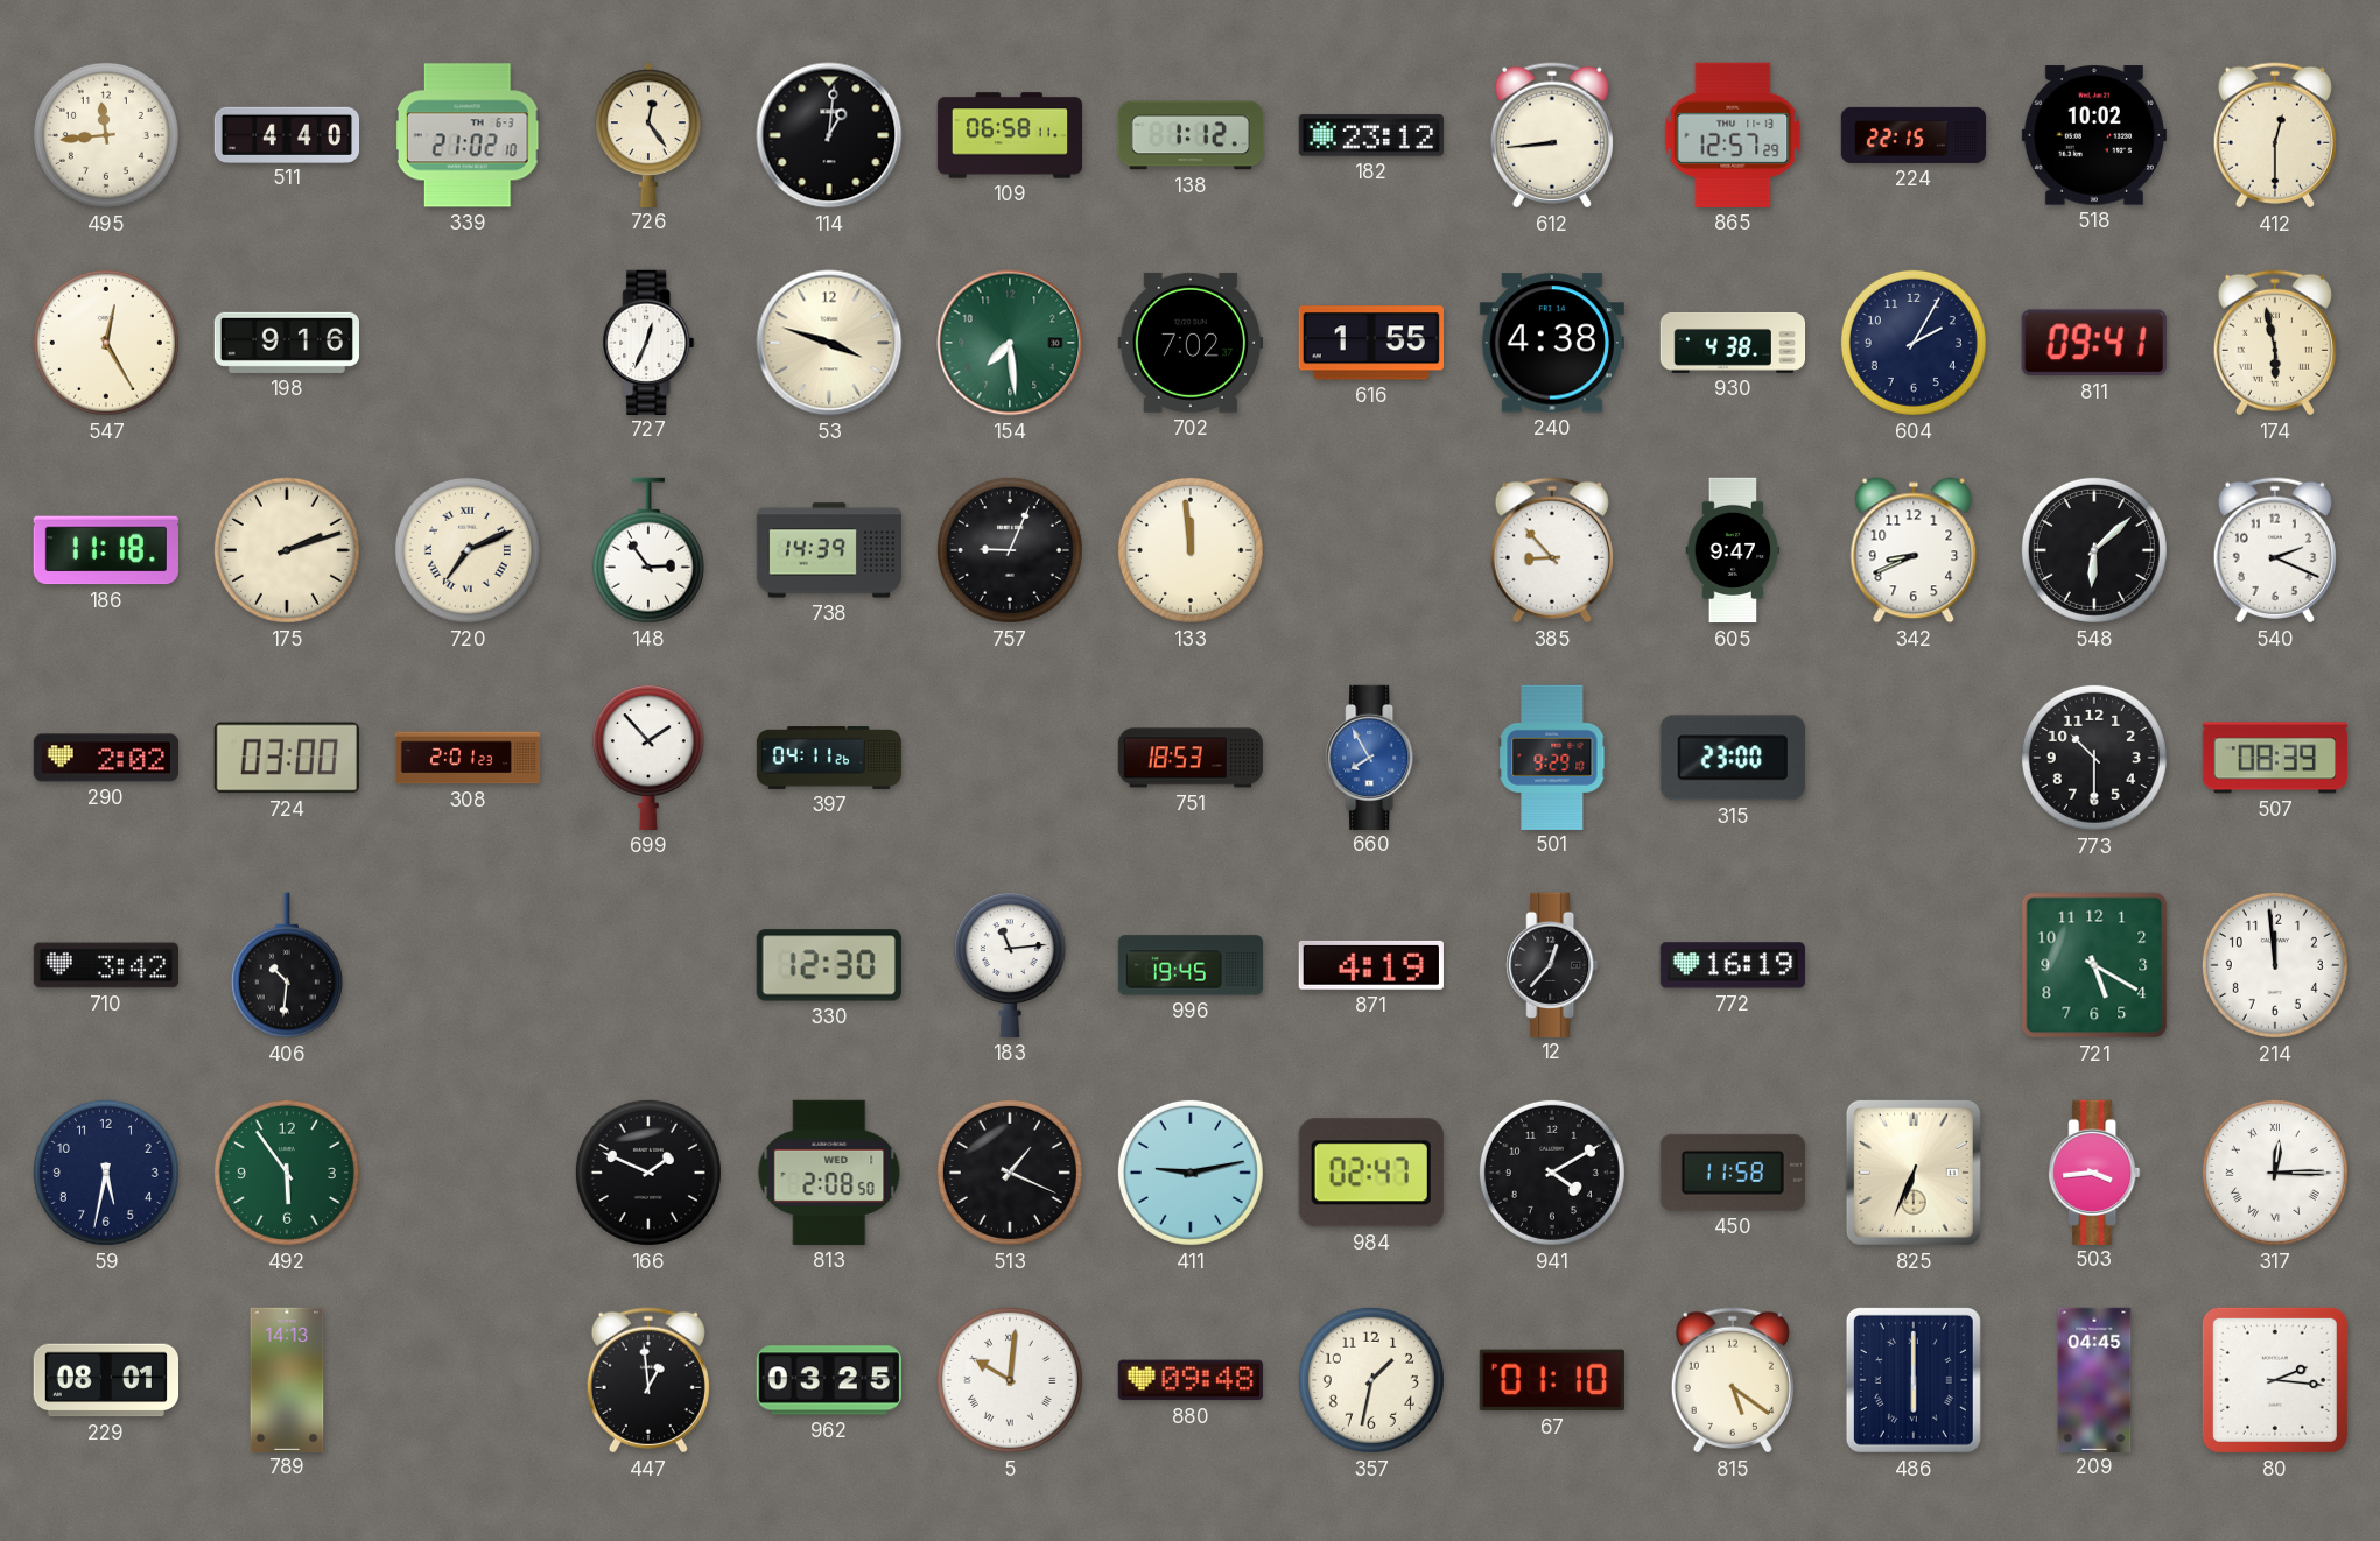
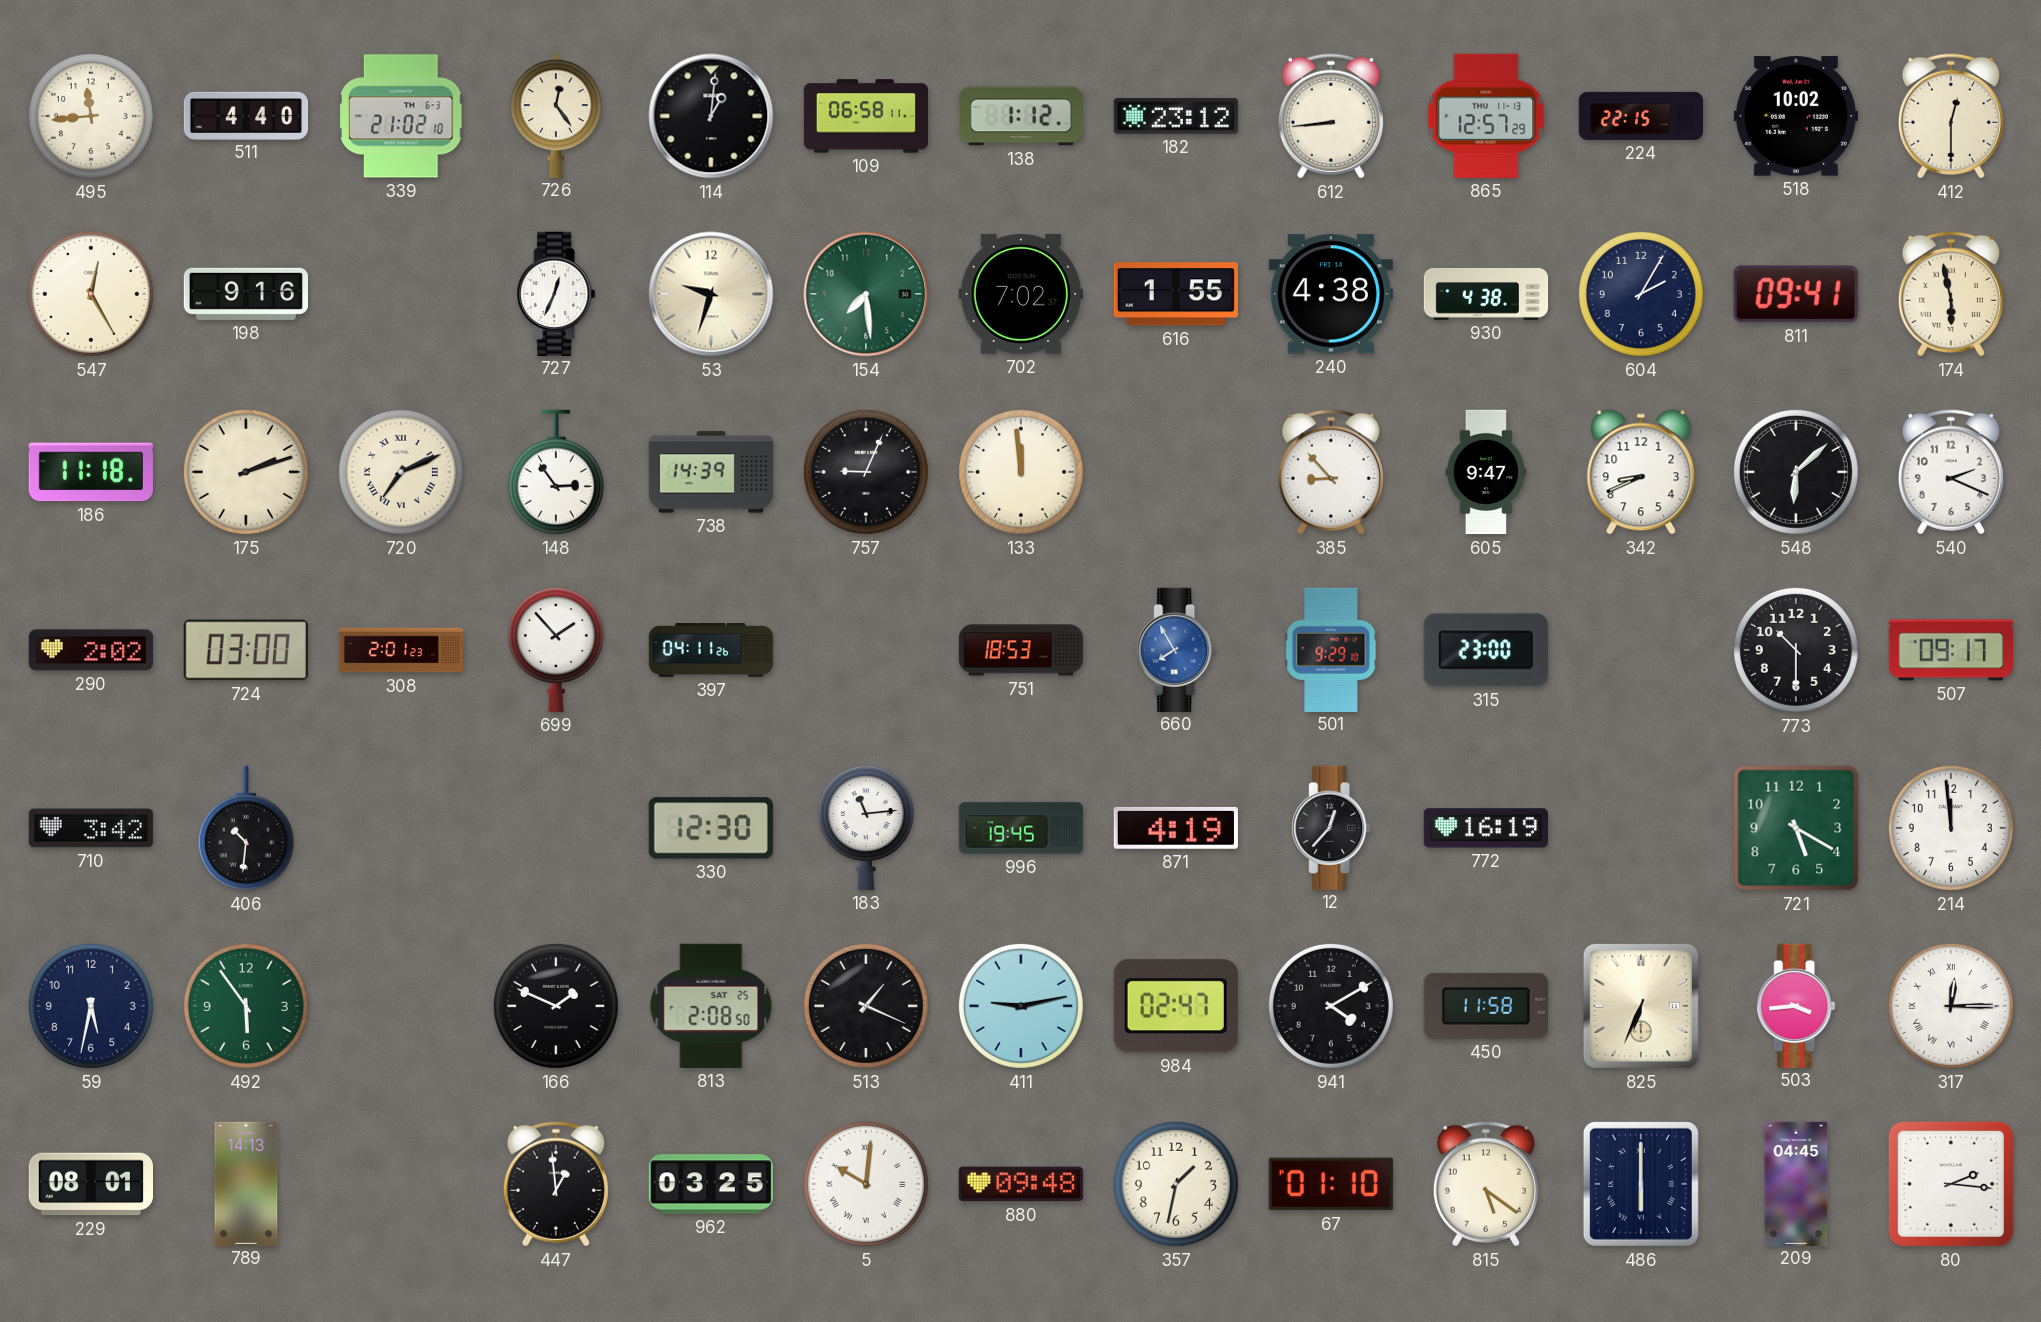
53: 3:48 -> 9:33
507: 08:39 -> 09:17
813 date: WED 1 -> SAT 25
